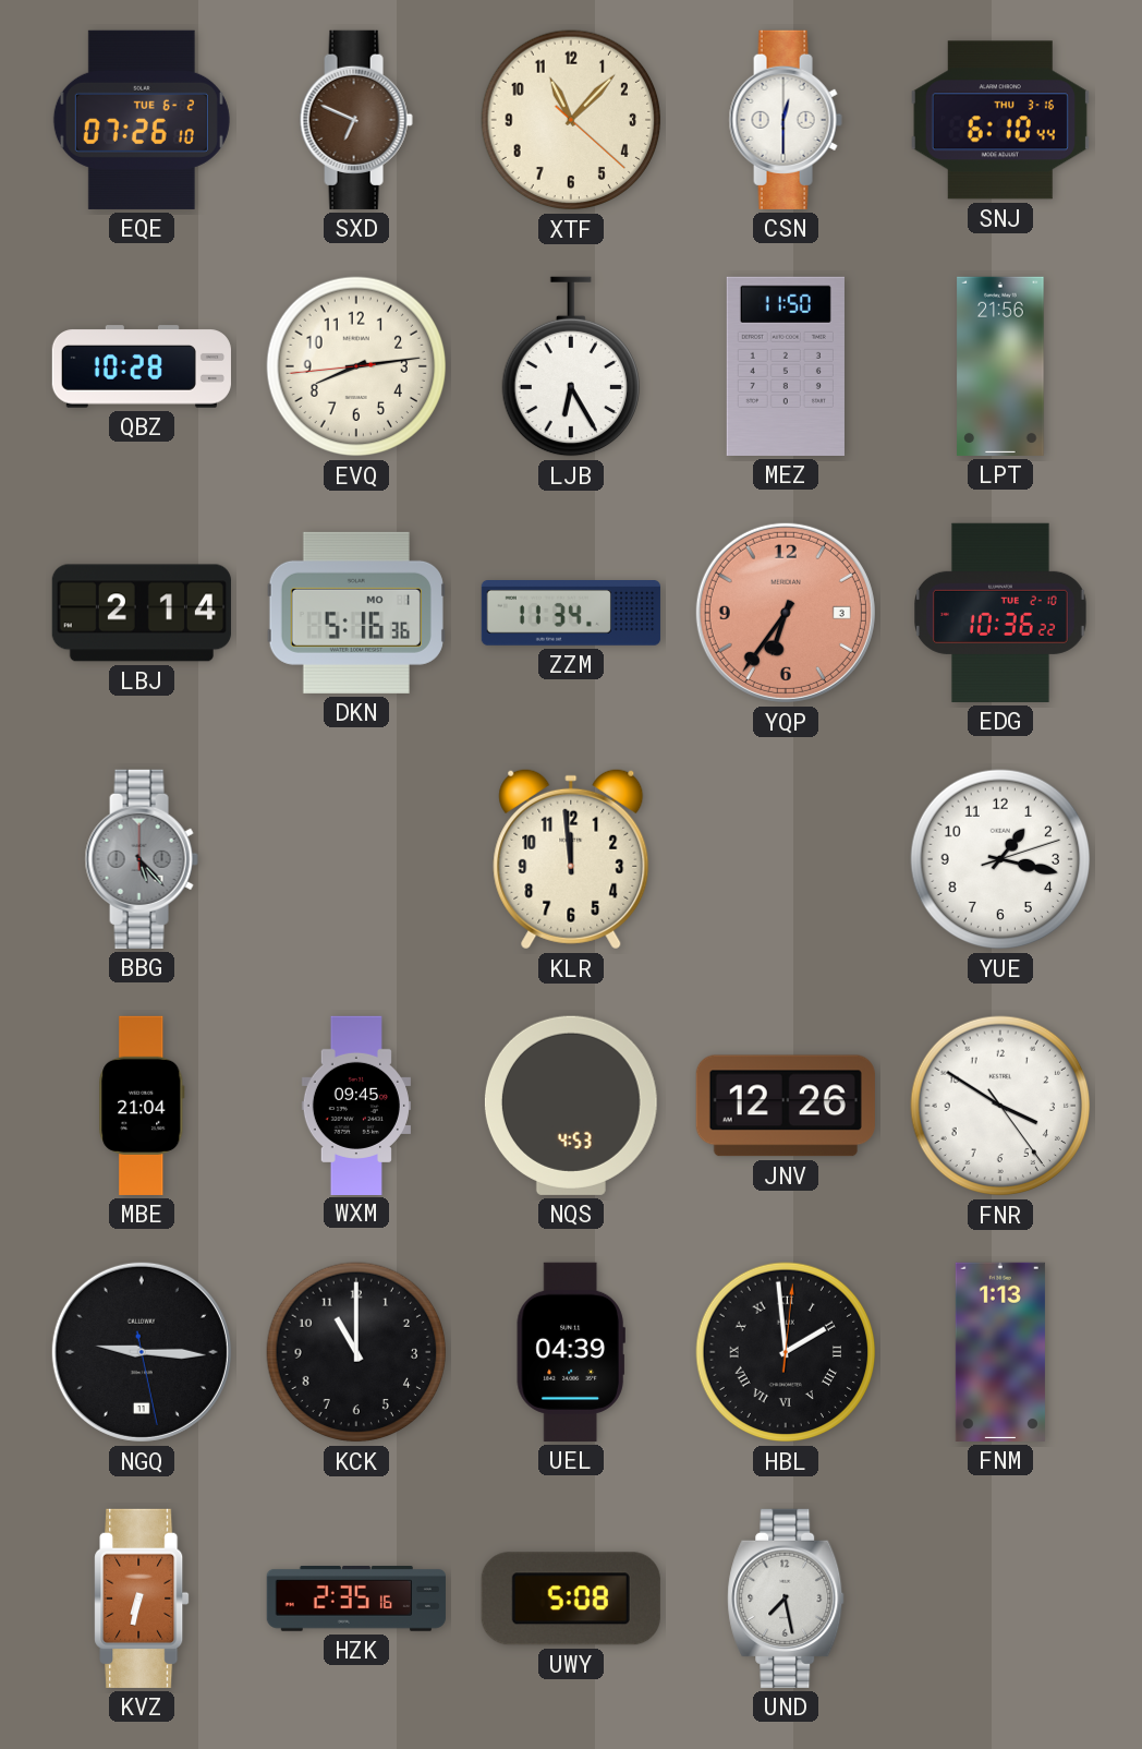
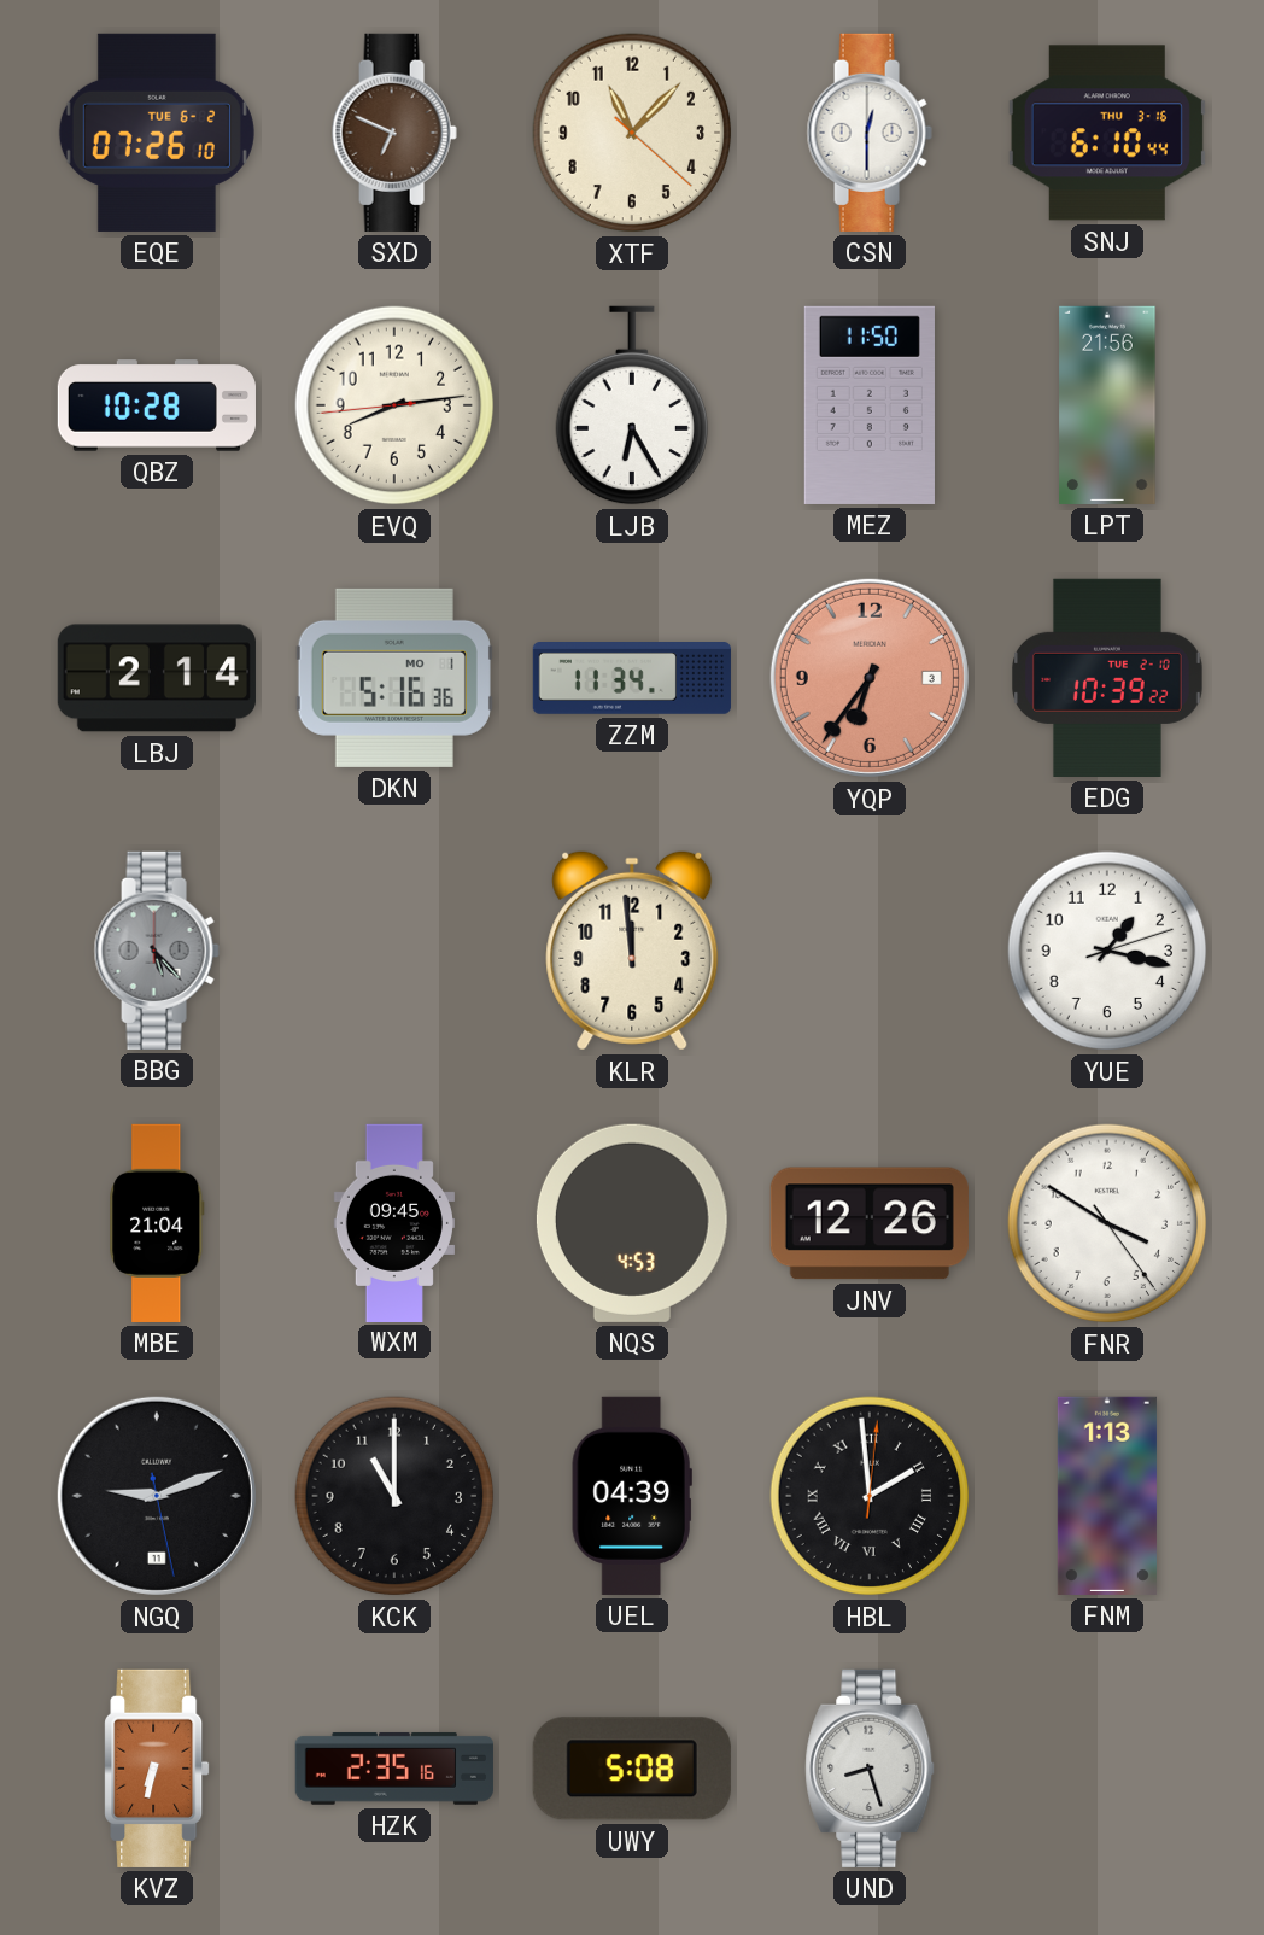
EDG: 10:36 -> 10:39
NGQ: 9:15 -> 9:11
UND: 7:28 -> 8:27
